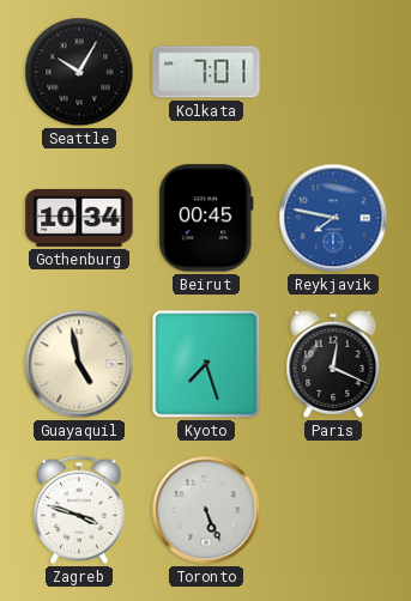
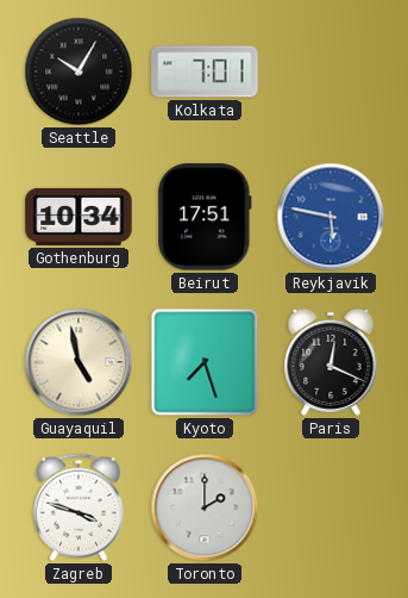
Beirut: 00:45 -> 17:51
Reykjavik: 7:47 -> 5:47
Toronto: 5:26 -> 2:00
